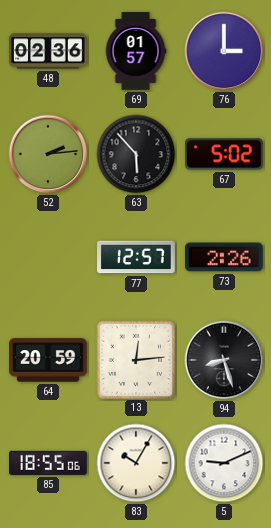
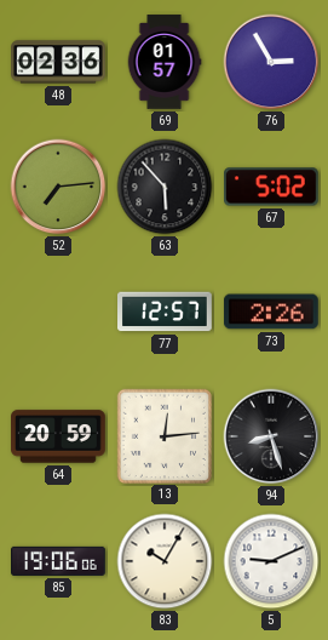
76: 3:00 -> 2:55
52: 2:14 -> 7:14
85: 18:55 -> 19:06
